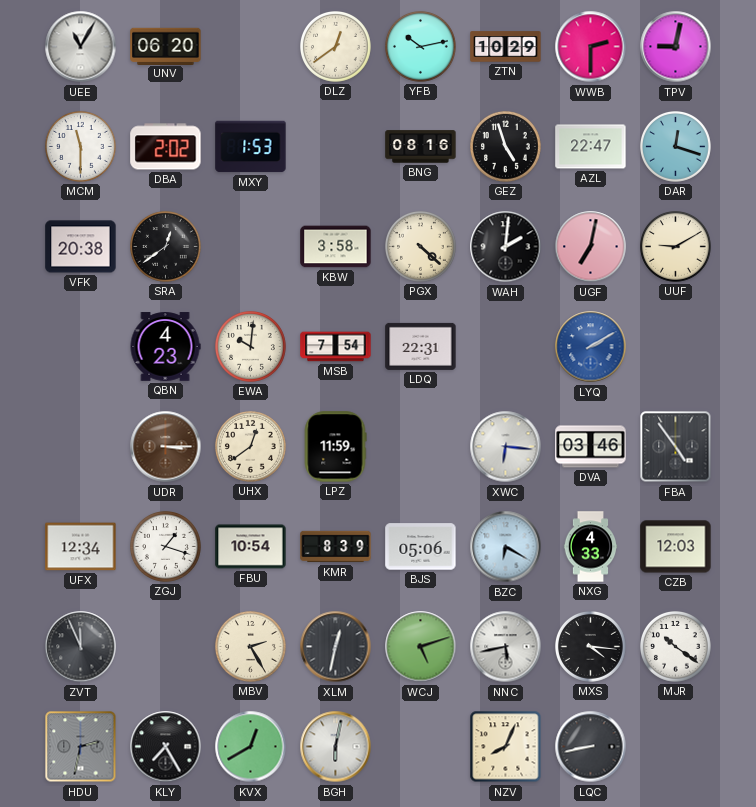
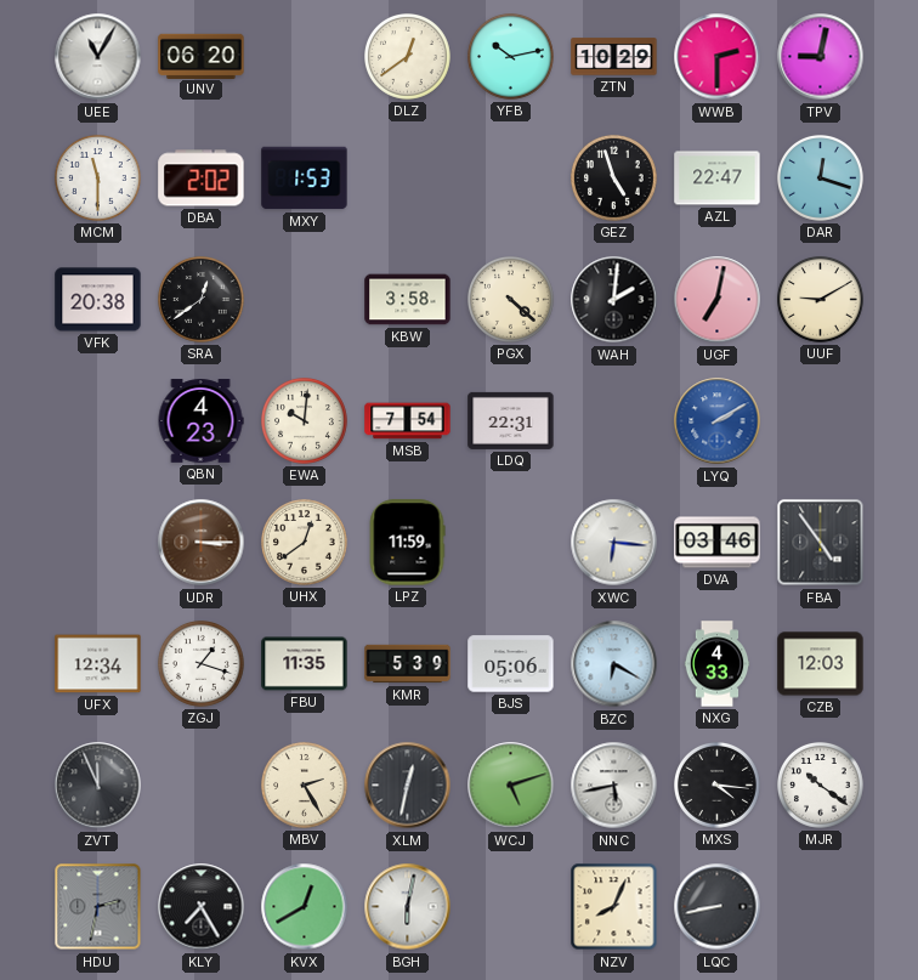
BNG: 08:16 -> none
FBU: 10:54 -> 11:35
KMR: 8:39 -> 5:39
